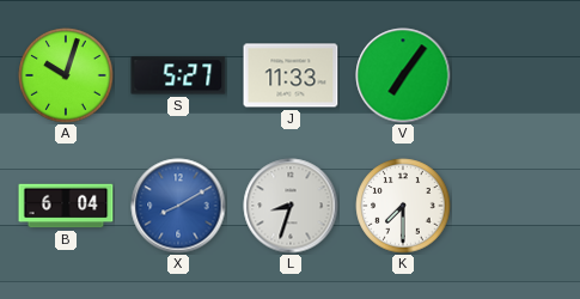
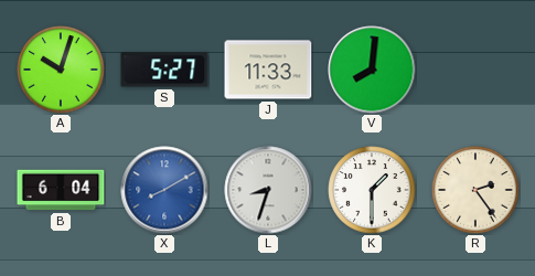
V: 7:06 -> 8:01
K: 7:30 -> 1:30
R: none -> 2:24
